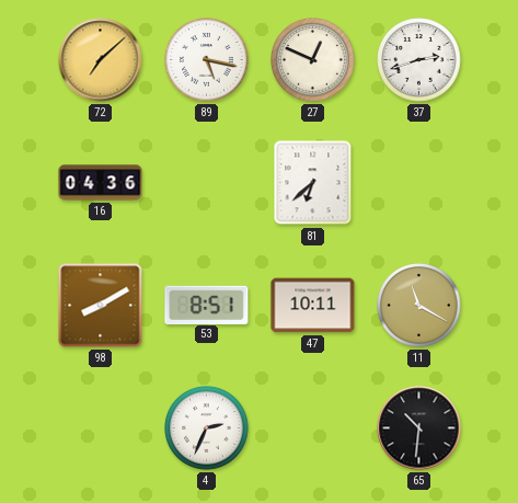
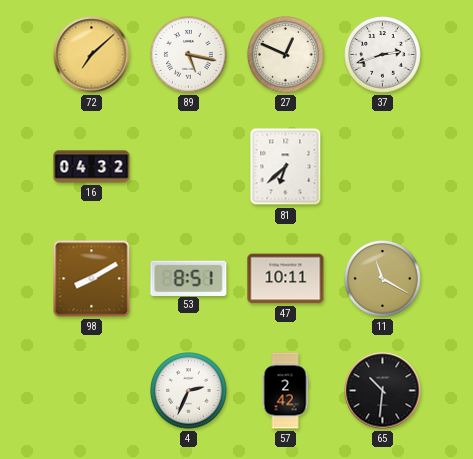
16: 04:36 -> 04:32
57: none -> 2:42
